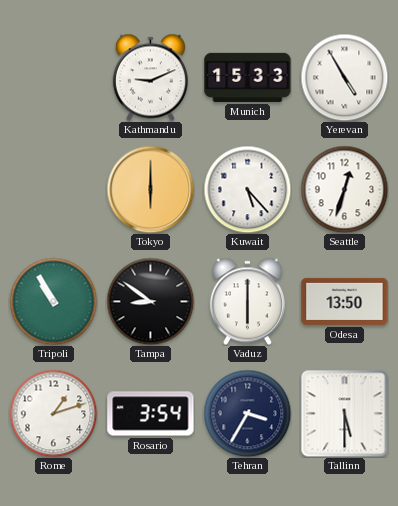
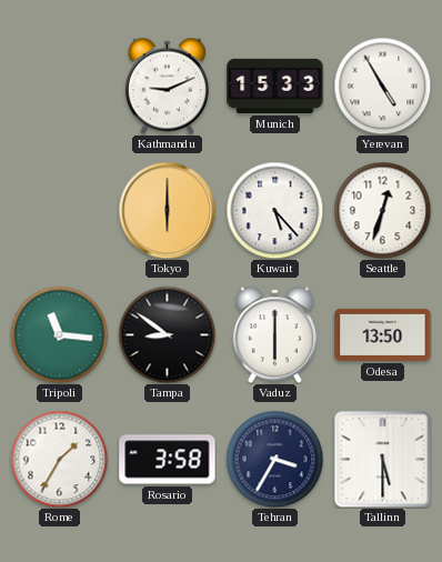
Tripoli: 10:55 -> 11:16
Rome: 1:12 -> 1:35
Rosario: 3:54 -> 3:58
